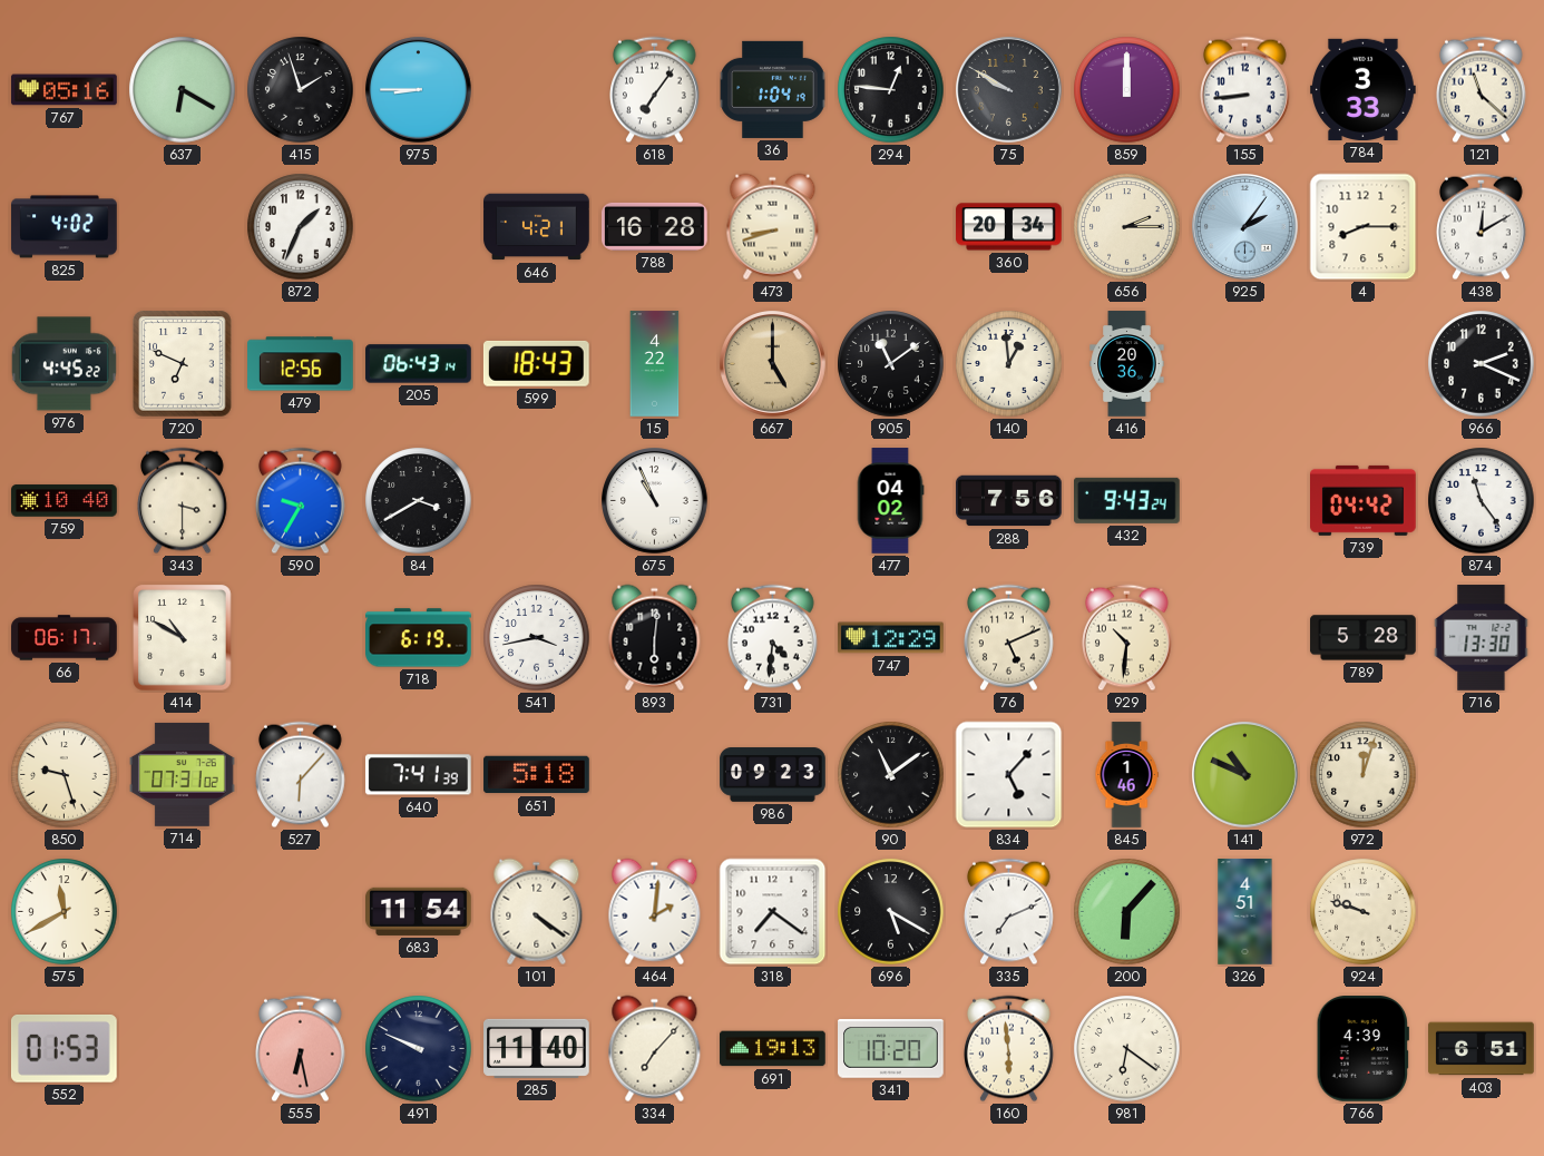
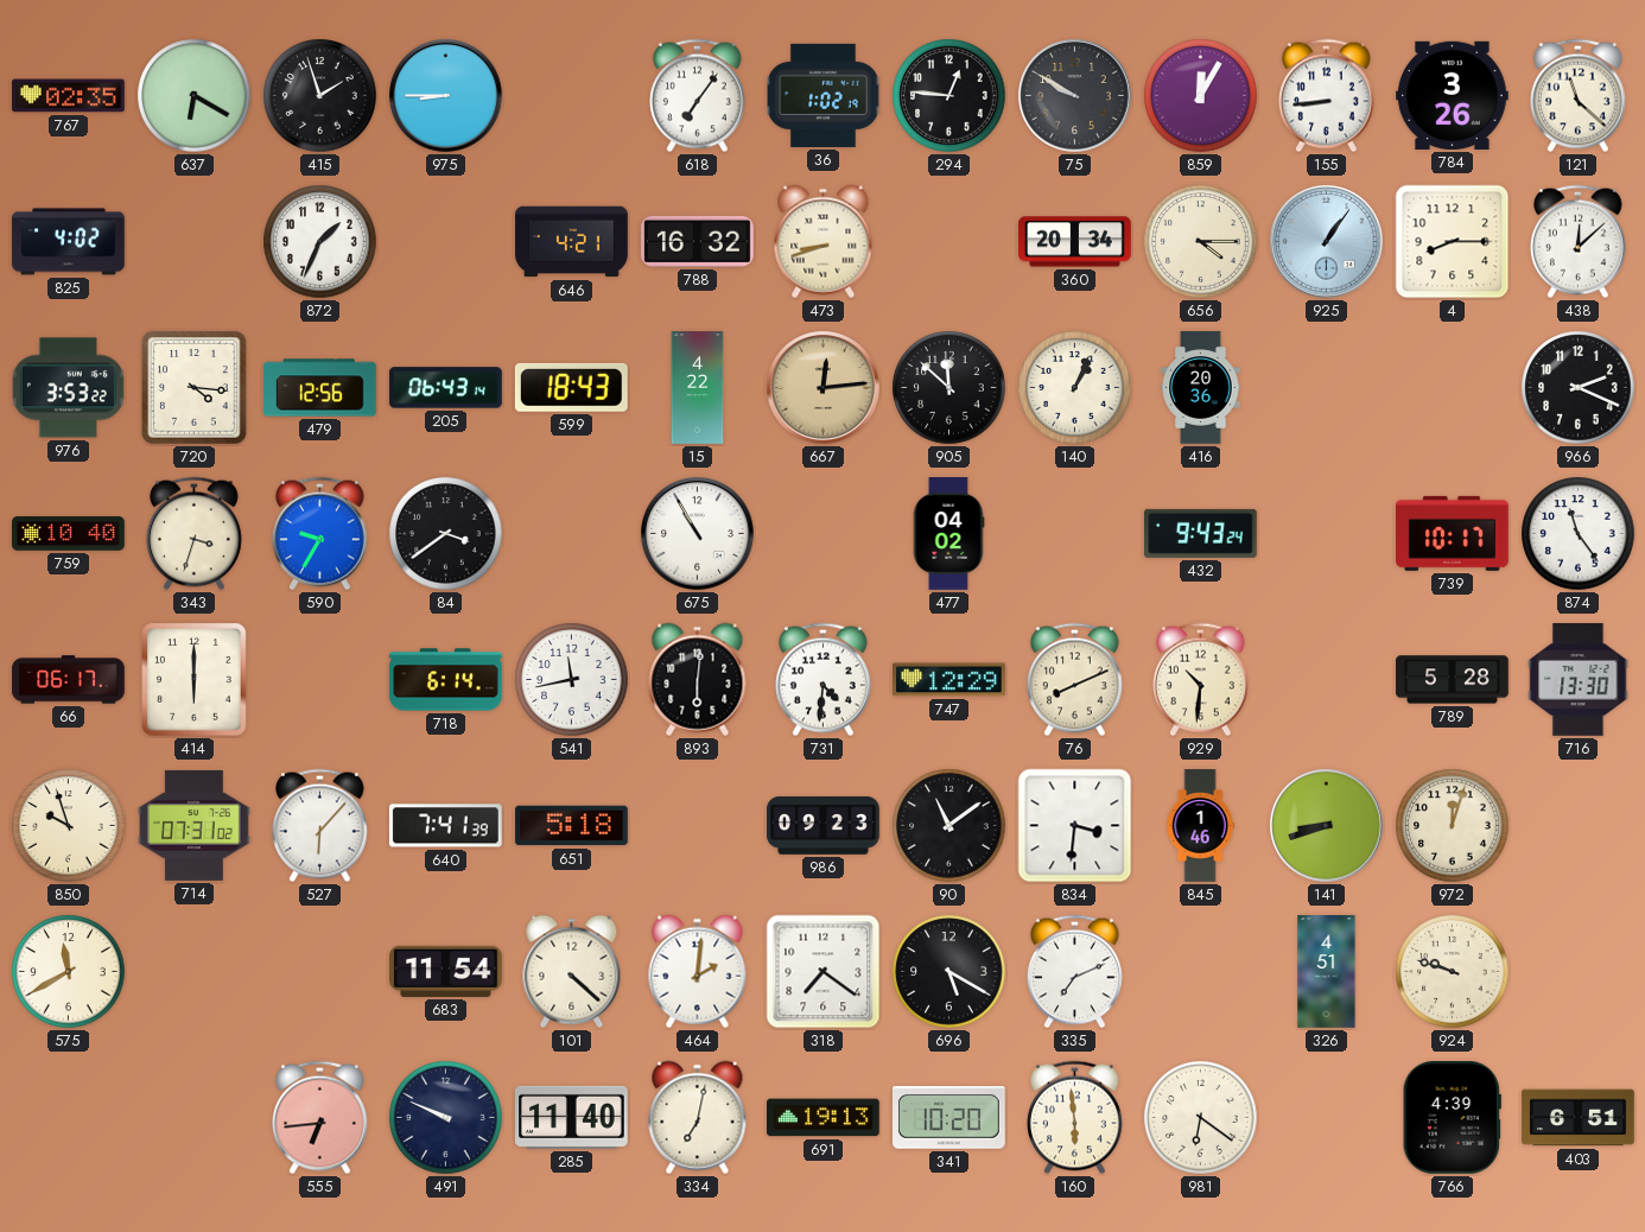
767: 05:16 -> 02:35
36: 1:04 -> 1:02
859: 12:00 -> 12:05
784: 3:33 -> 3:26
788: 16:28 -> 16:32
656: 2:15 -> 4:15
925: 2:06 -> 1:06
438: 12:10 -> 12:08
976: 4:45 -> 3:53
720: 6:49 -> 4:16
667: 5:00 -> 12:14
905: 11:09 -> 11:52
140: 12:59 -> 1:04
343: 3:30 -> 3:33
84: 3:40 -> 3:39
675: 10:56 -> 10:55
288: 7:56 -> none
739: 04:42 -> 10:17
414: 10:50 -> 6:00
718: 6:19 -> 6:14
541: 3:43 -> 11:43
76: 5:11 -> 8:11
850: 9:27 -> 9:57
834: 5:07 -> 3:31
141: 10:49 -> 8:42
101: 4:21 -> 4:22
200: 6:07 -> none
552: 01:53 -> none
555: 6:28 -> 6:44
334: 7:07 -> 7:02
